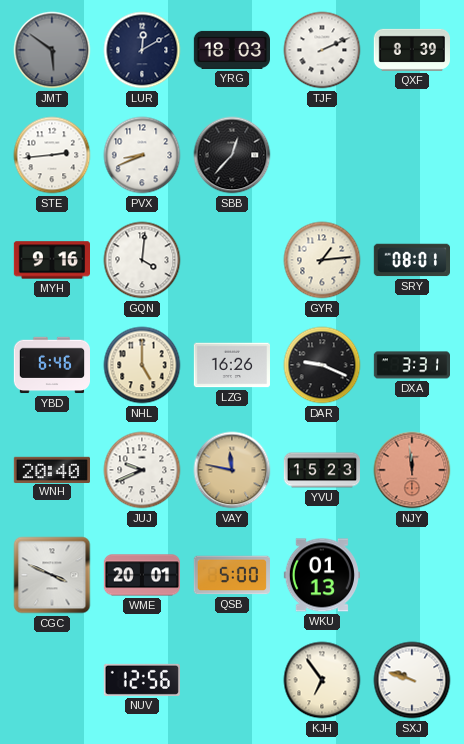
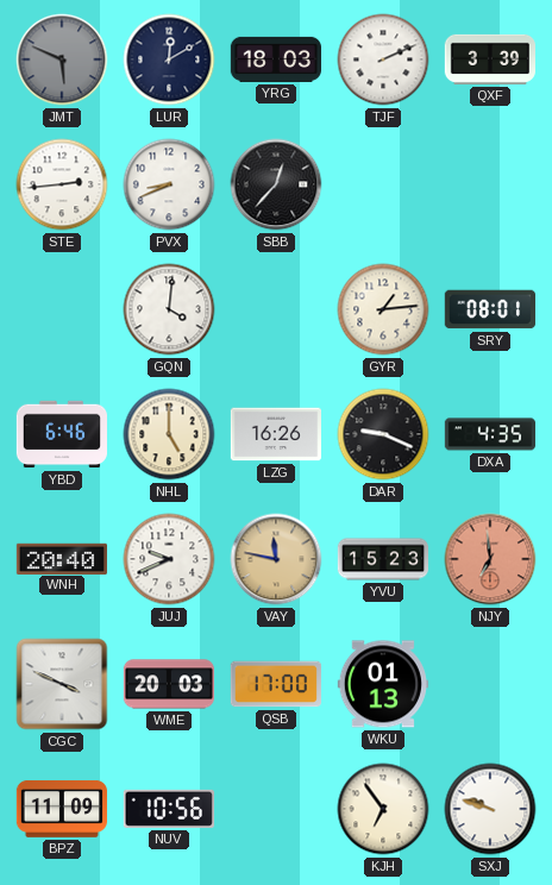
JMT: 5:51 -> 5:49
QXF: 8:39 -> 3:39
MYH: 9:16 -> none
DXA: 3:31 -> 4:35
NJY: 11:59 -> 6:59
WME: 20:01 -> 20:03
QSB: 5:00 -> 17:00
BPZ: none -> 11:09
NUV: 12:56 -> 10:56
